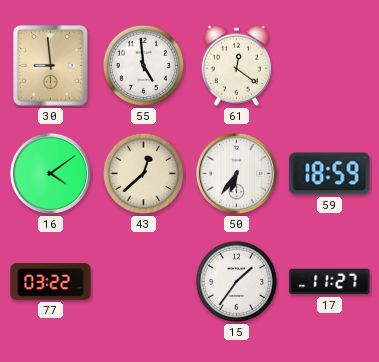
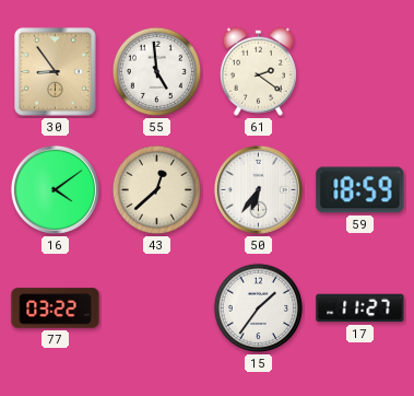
30: 8:59 -> 8:54
61: 12:21 -> 2:21
